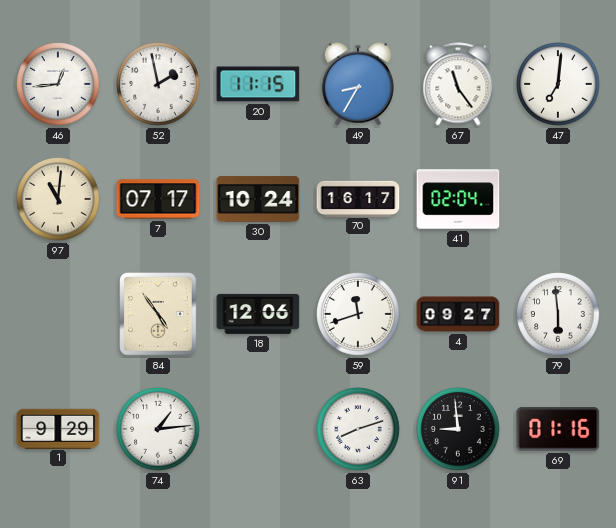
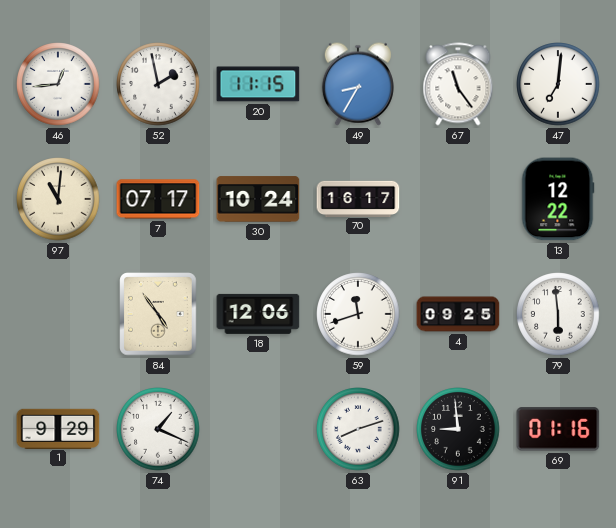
41: 02:04 -> none
13: none -> 12:22
4: 09:27 -> 09:25
74: 1:14 -> 1:19
